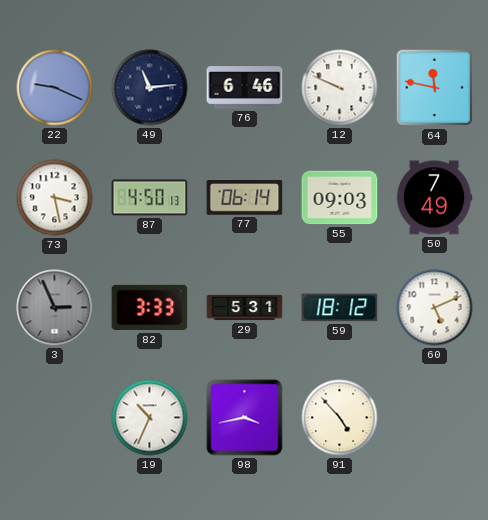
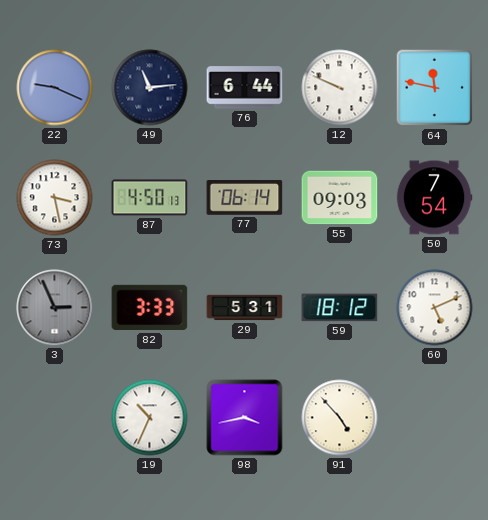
76: 6:46 -> 6:44
50: 7:49 -> 7:54
